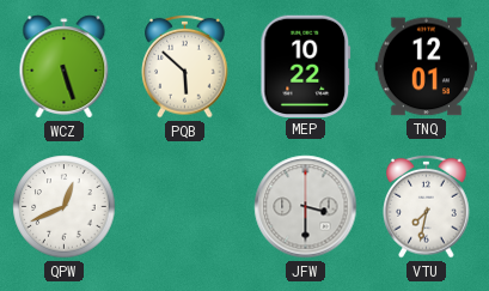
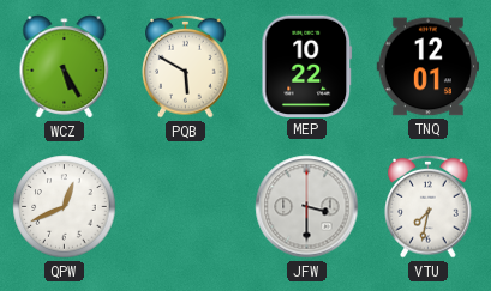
WCZ: 5:27 -> 5:25
PQB: 5:52 -> 5:50
